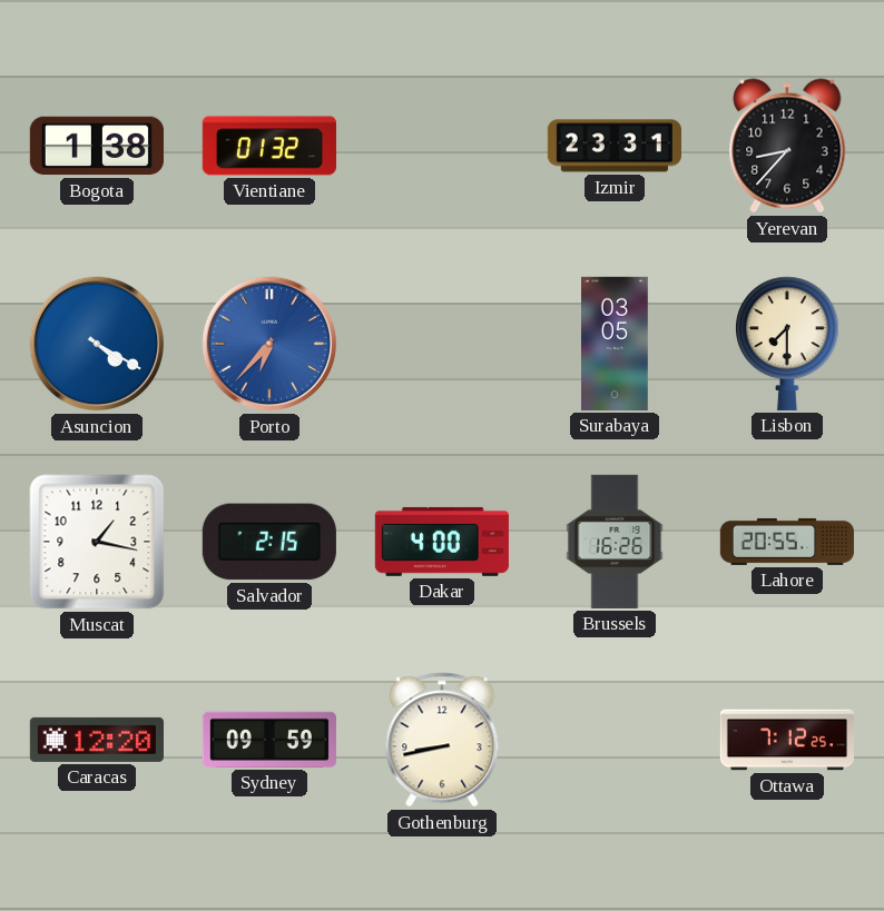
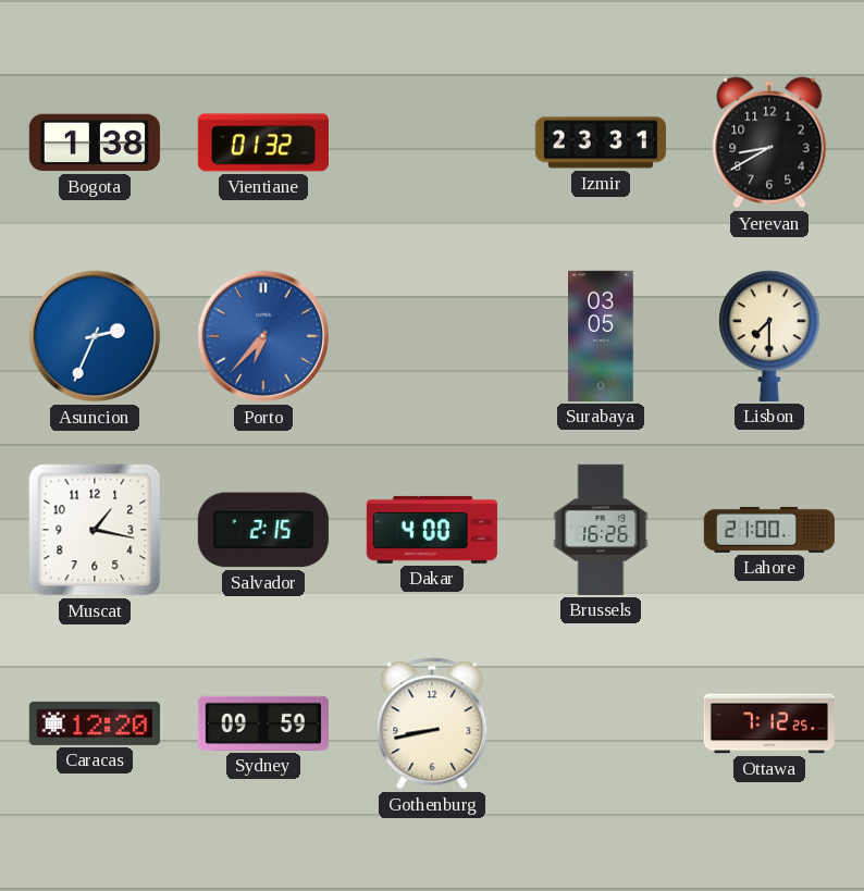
Yerevan: 8:37 -> 8:40
Asuncion: 4:20 -> 2:34
Lahore: 20:55 -> 21:00
